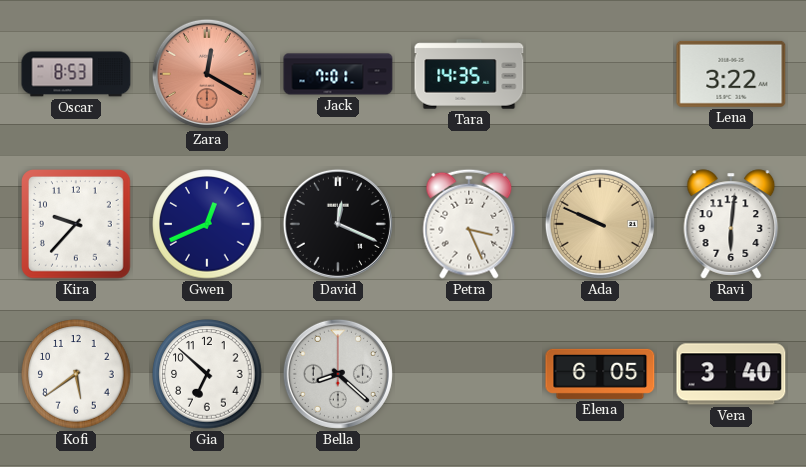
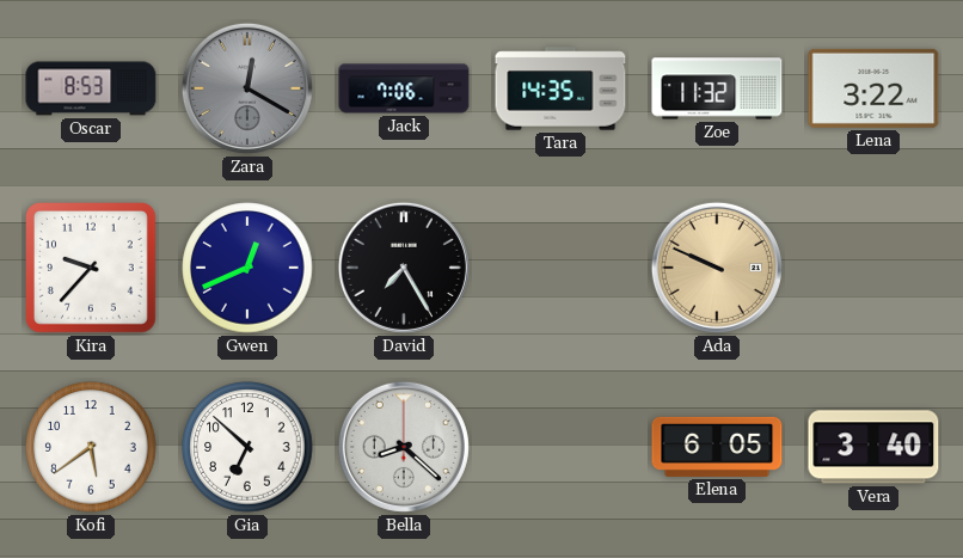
Zara dial: salmon -> grey
Jack: 7:01 -> 7:06
Zoe: none -> 11:32
David: 12:19 -> 7:25
Petra: 3:26 -> none
Ravi: 6:01 -> none
